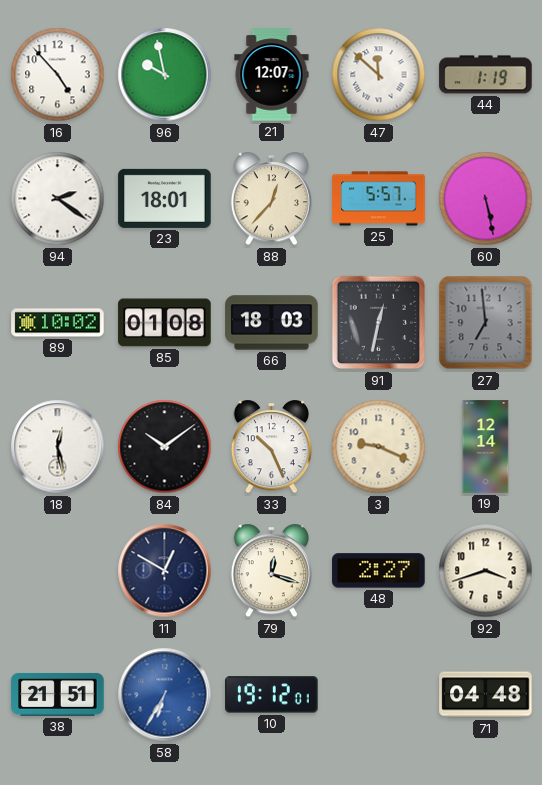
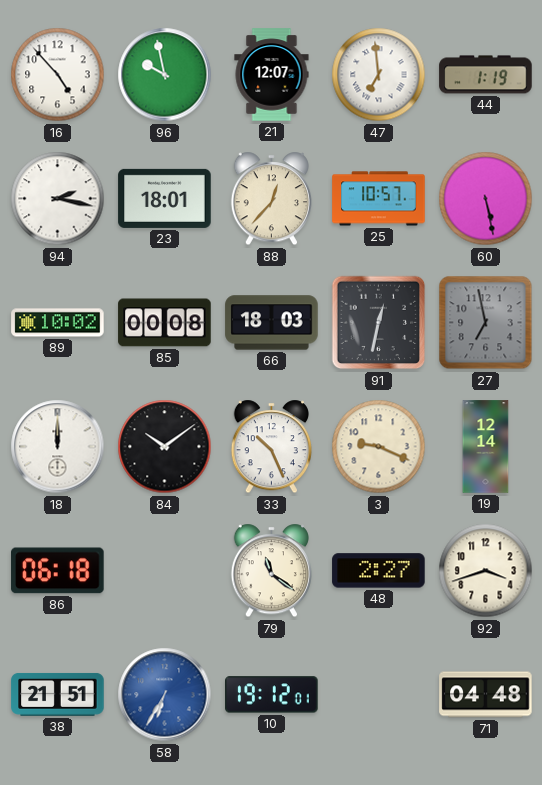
47: 11:52 -> 6:59
94: 2:21 -> 2:17
25: 5:57 -> 10:57
85: 01:08 -> 00:08
27: 6:59 -> 6:58
18: 12:28 -> 12:00
86: none -> 06:18
11: 12:50 -> none
79: 12:18 -> 11:21
